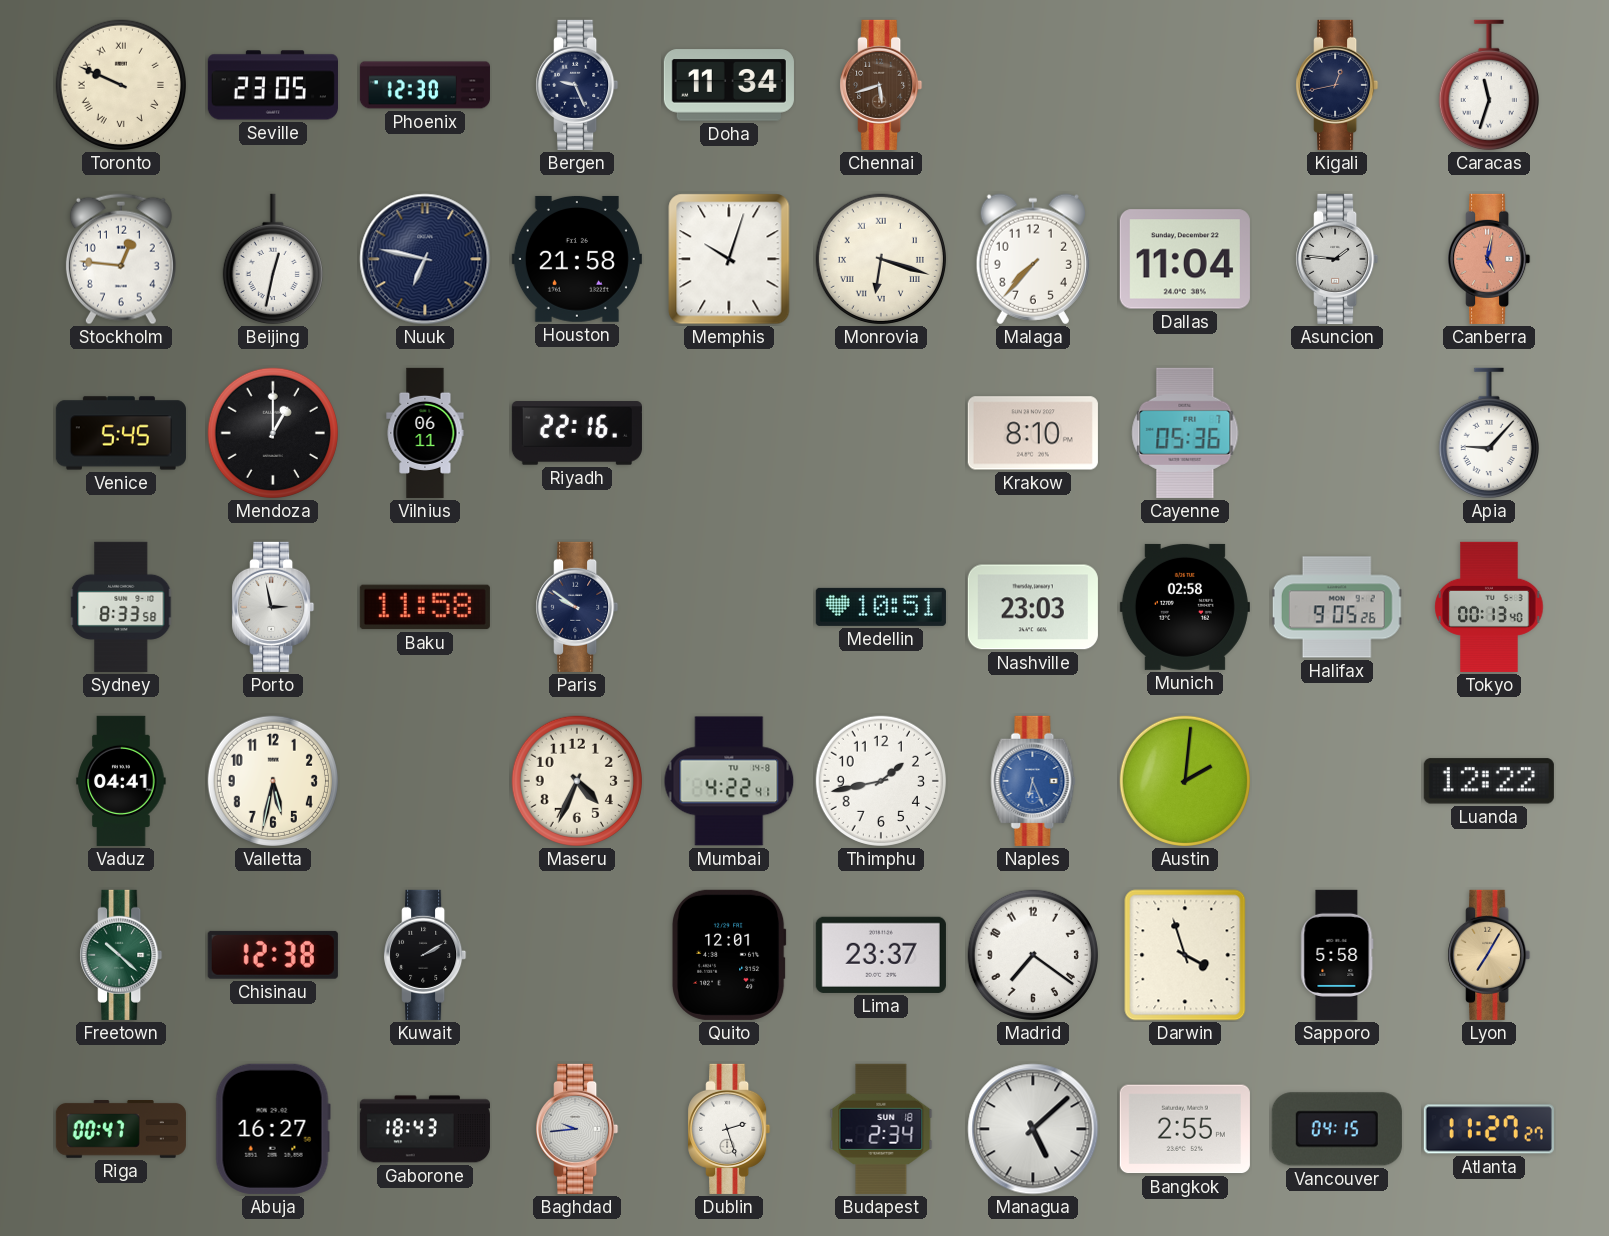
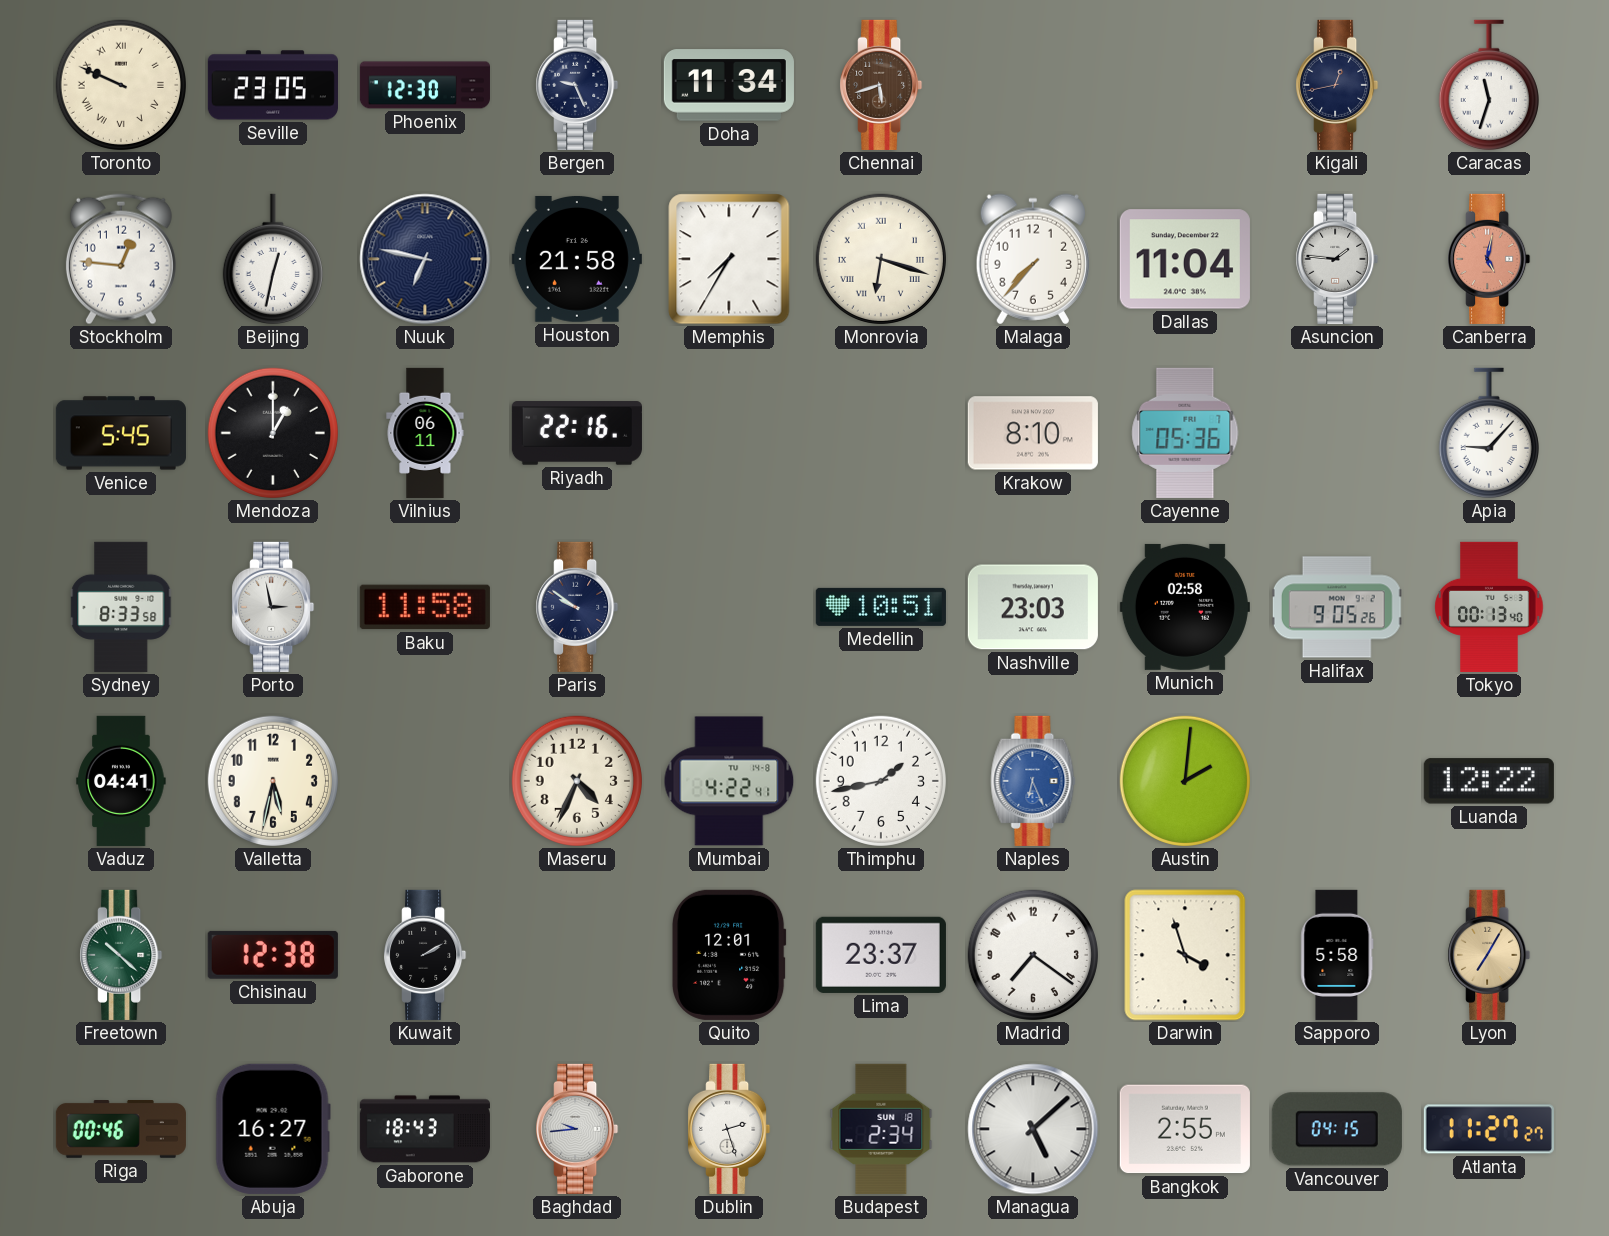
Memphis: 10:03 -> 7:35
Riga: 00:47 -> 00:46
